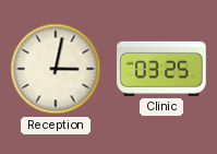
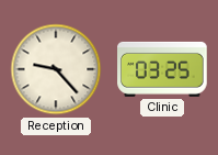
Reception: 3:02 -> 9:23
